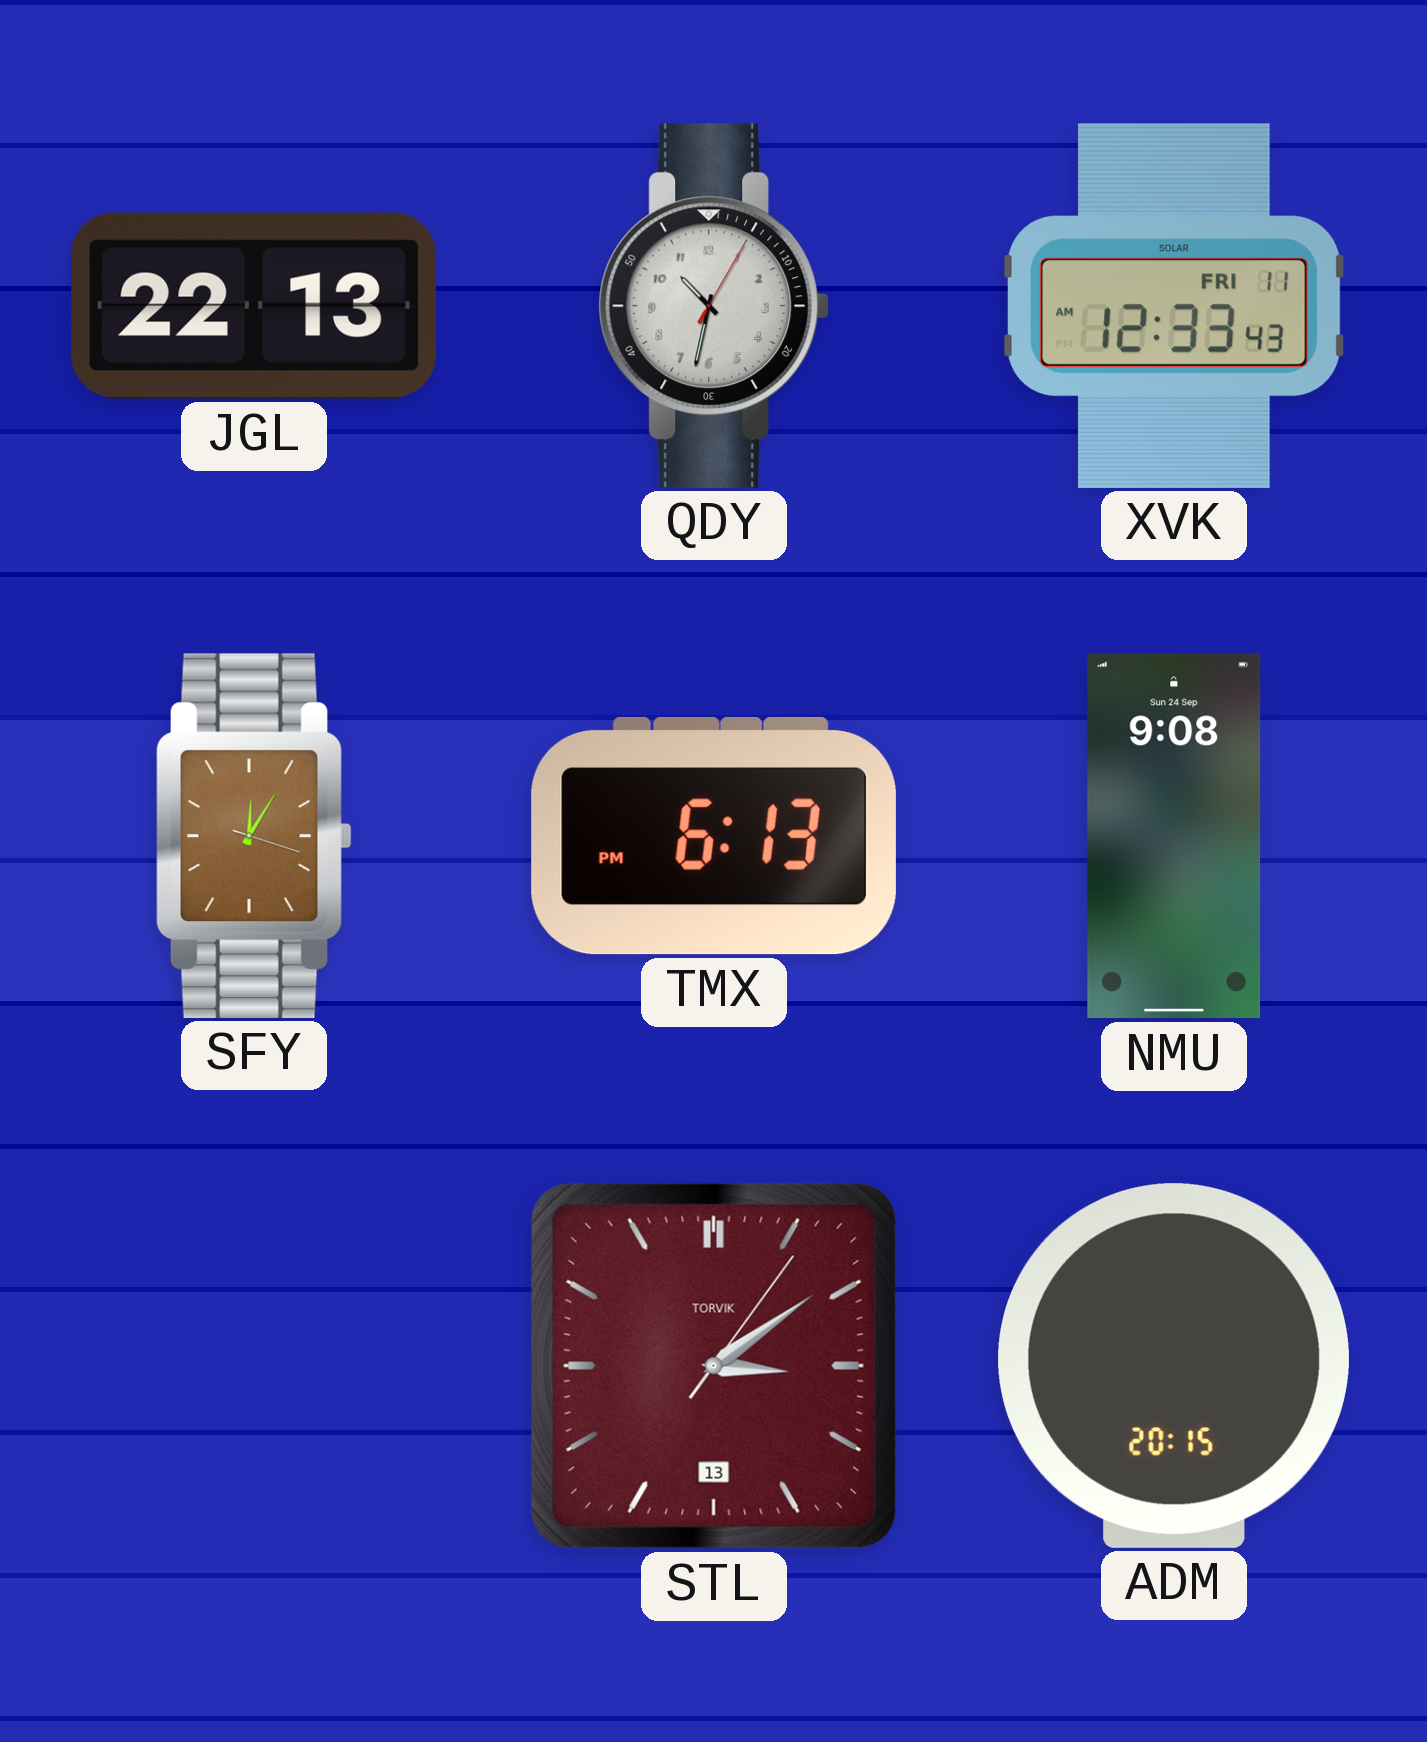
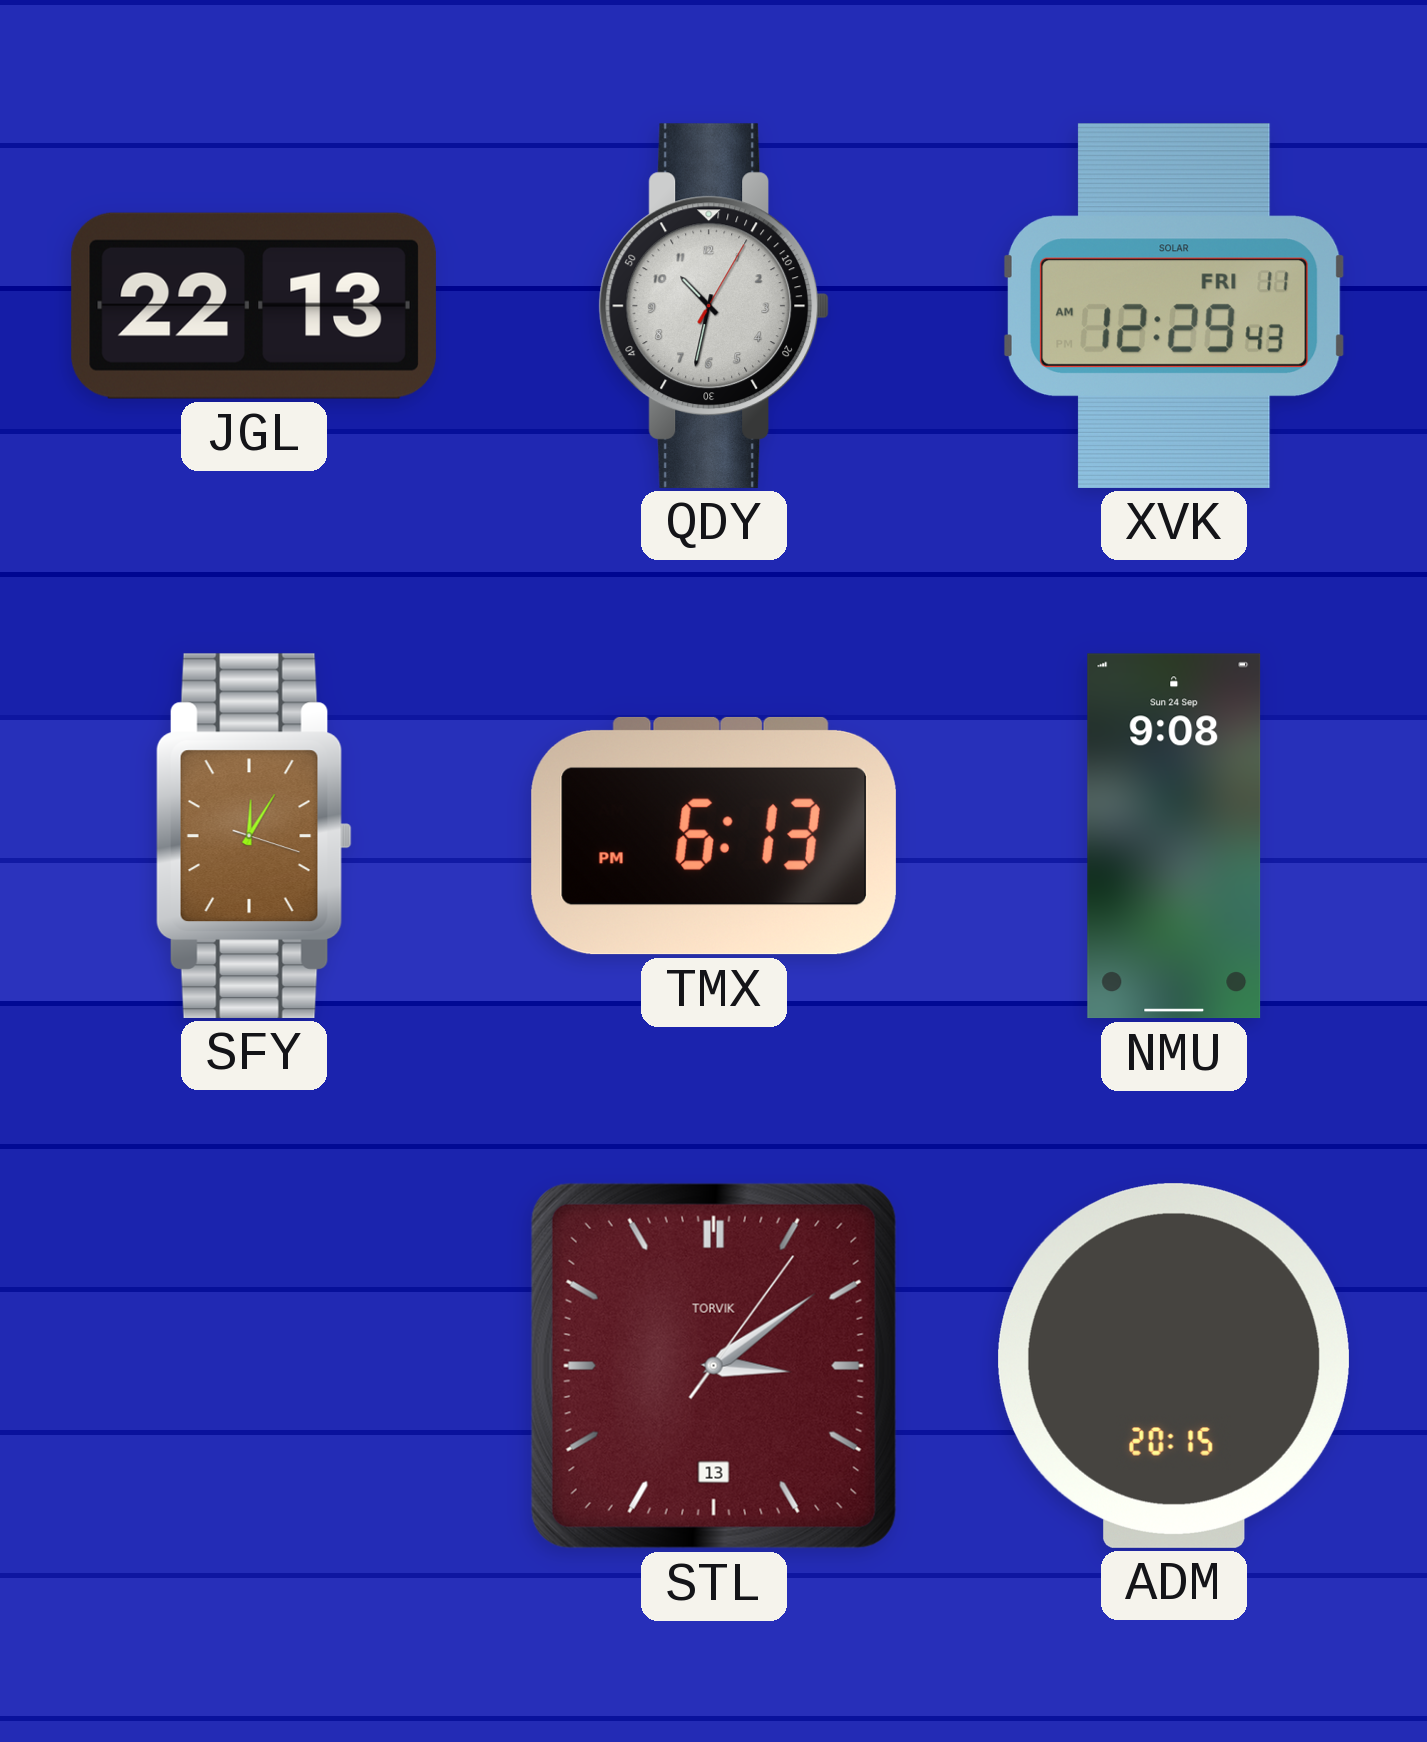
XVK: 12:33 -> 12:29
